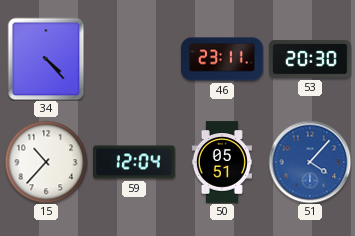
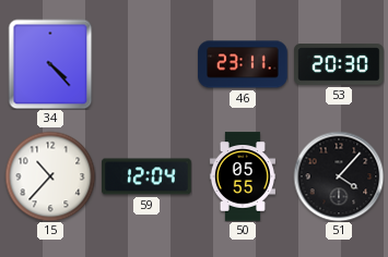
50: 05:51 -> 05:55
51 dial: blue -> black
